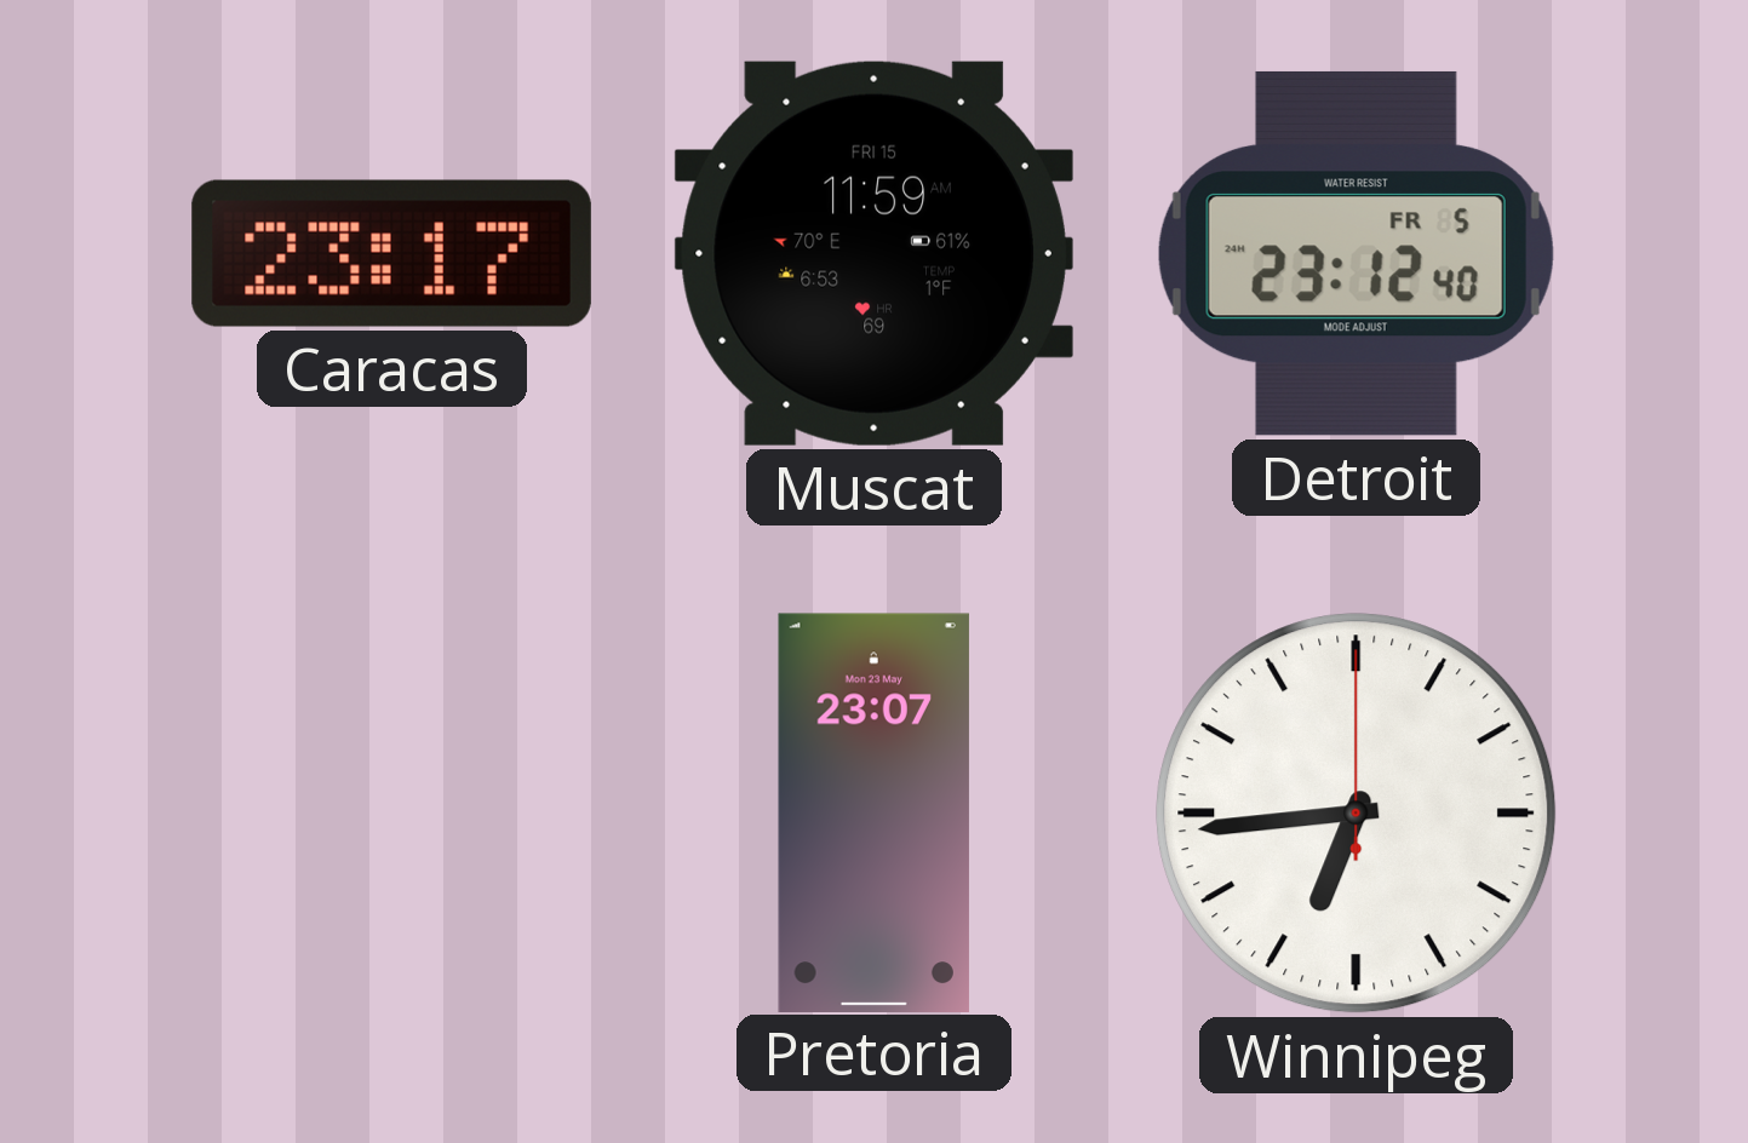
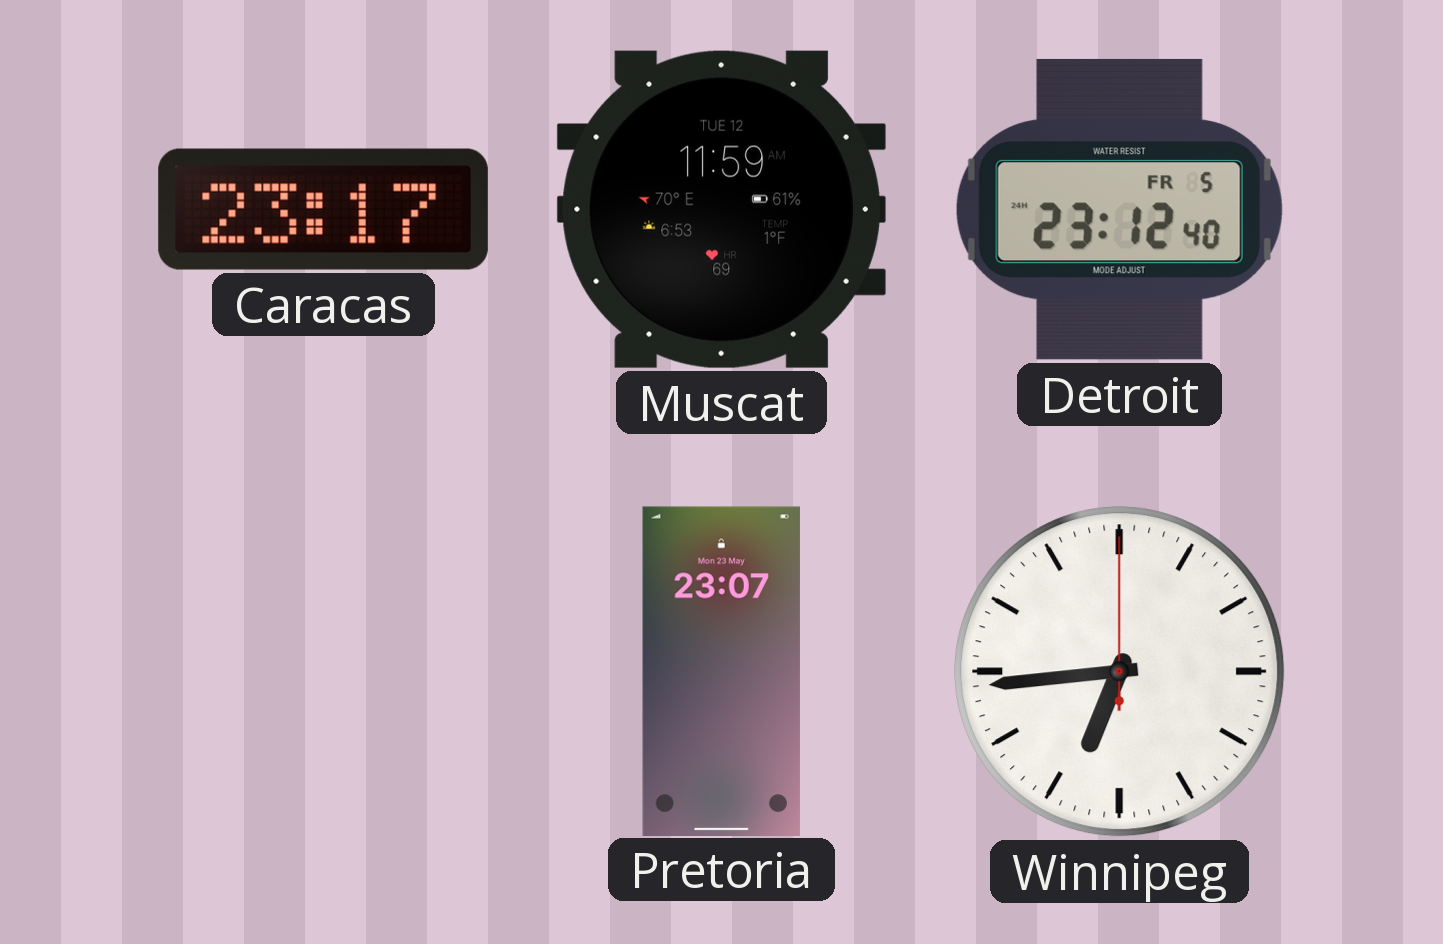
Muscat date: FRI 15 -> TUE 12
